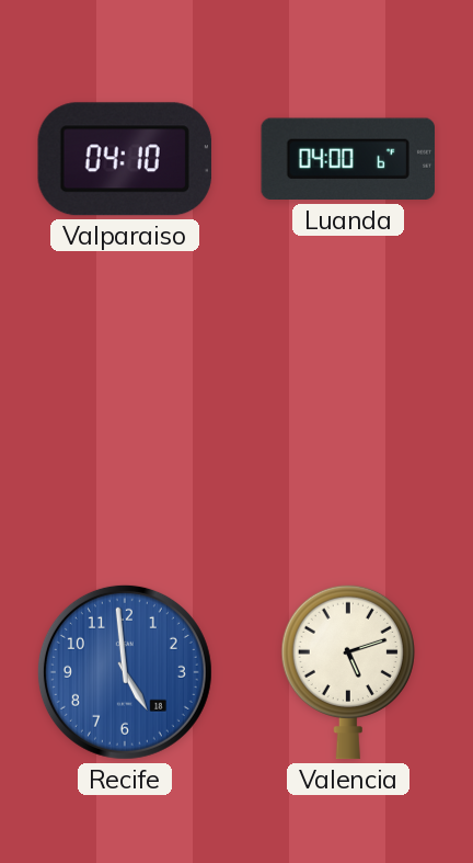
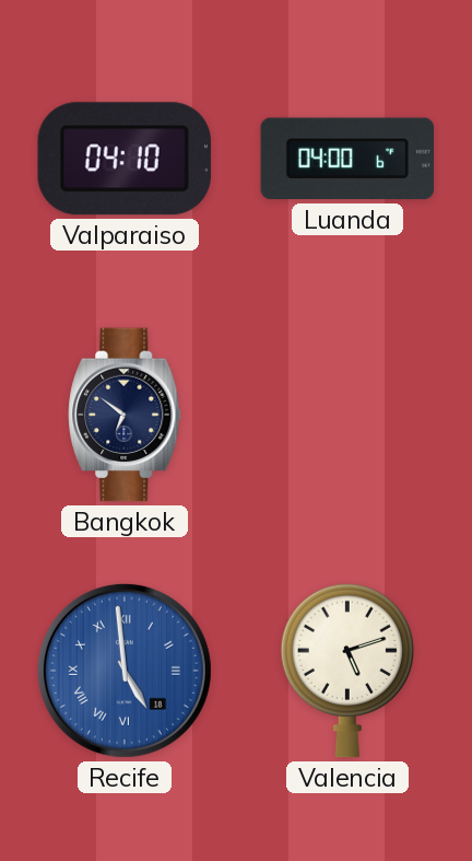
Bangkok: none -> 6:51
Recife numerals: Arabic -> Roman
